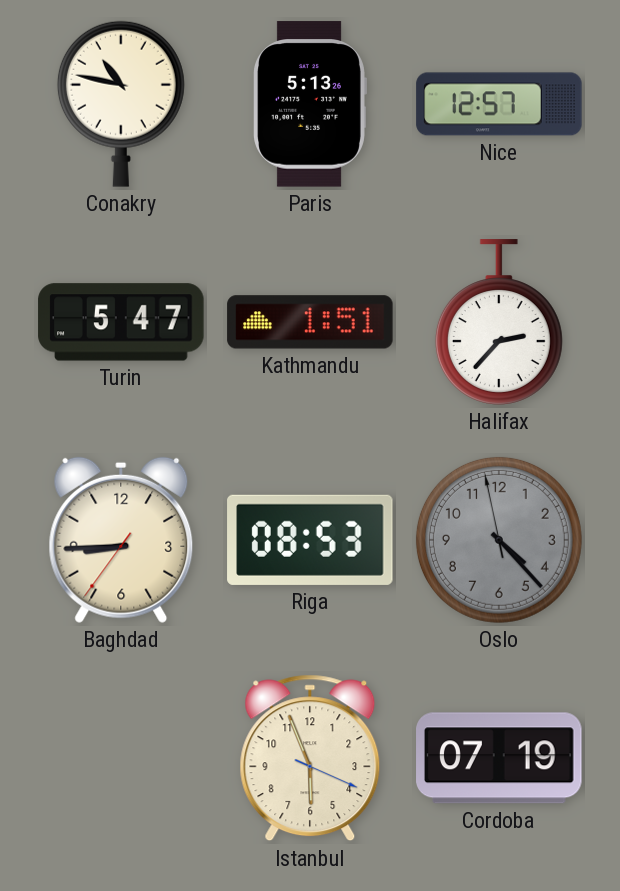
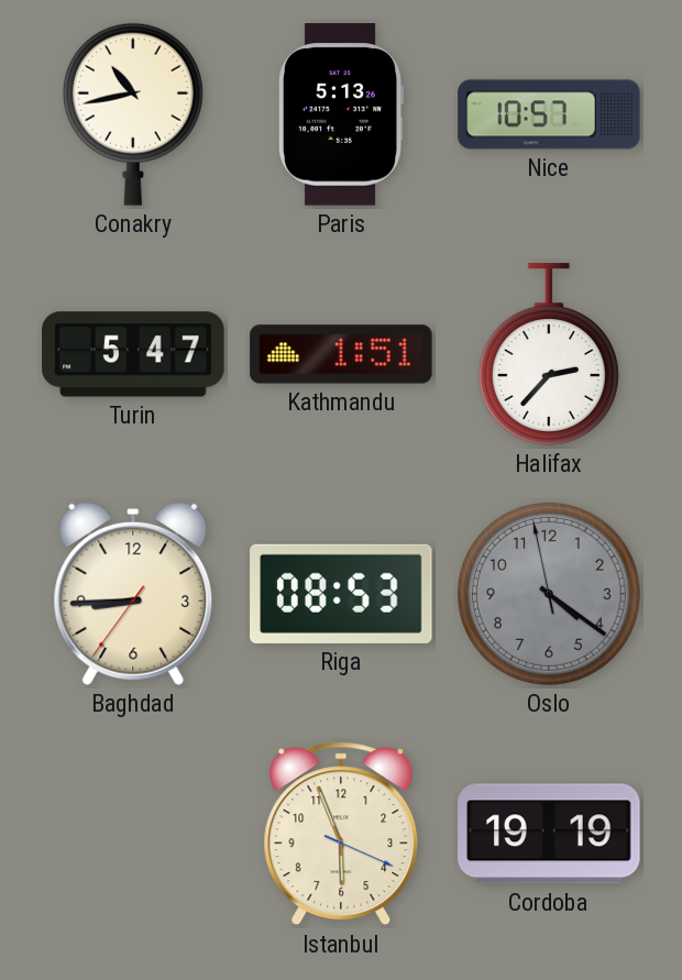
Conakry: 10:47 -> 10:43
Nice: 12:57 -> 10:57
Oslo: 4:22 -> 4:20
Cordoba: 07:19 -> 19:19
